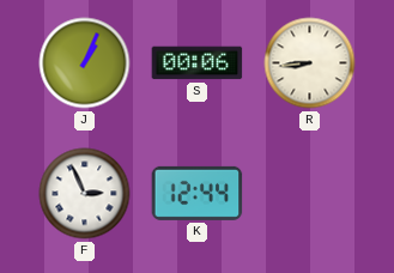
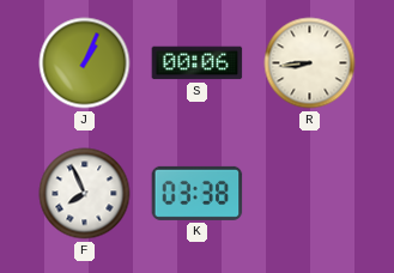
F: 2:56 -> 7:56
K: 12:44 -> 03:38
